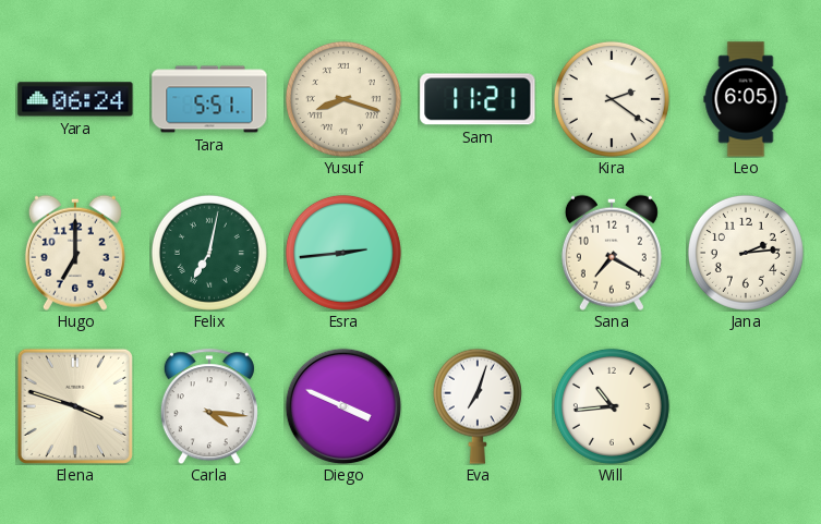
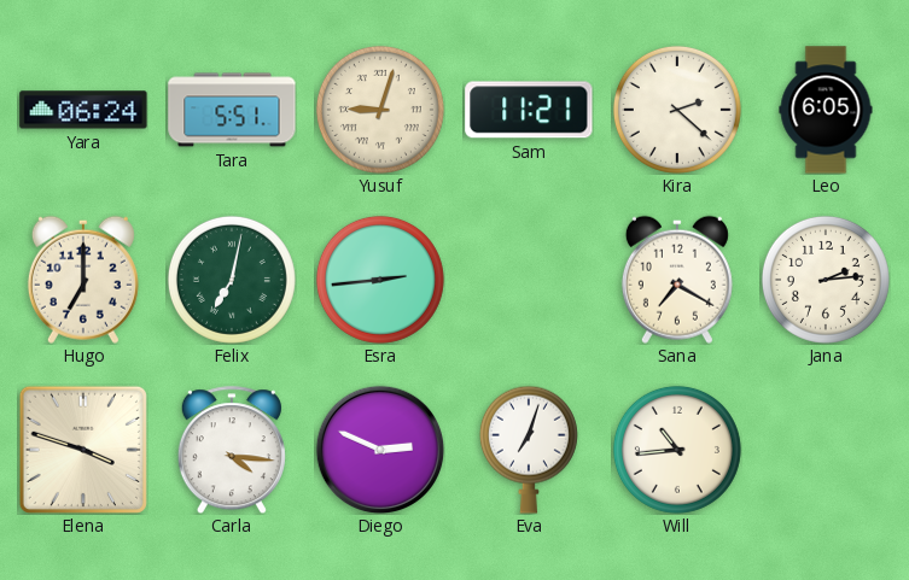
Yusuf: 8:18 -> 9:03
Kira: 2:21 -> 2:22
Diego: 3:49 -> 2:49
